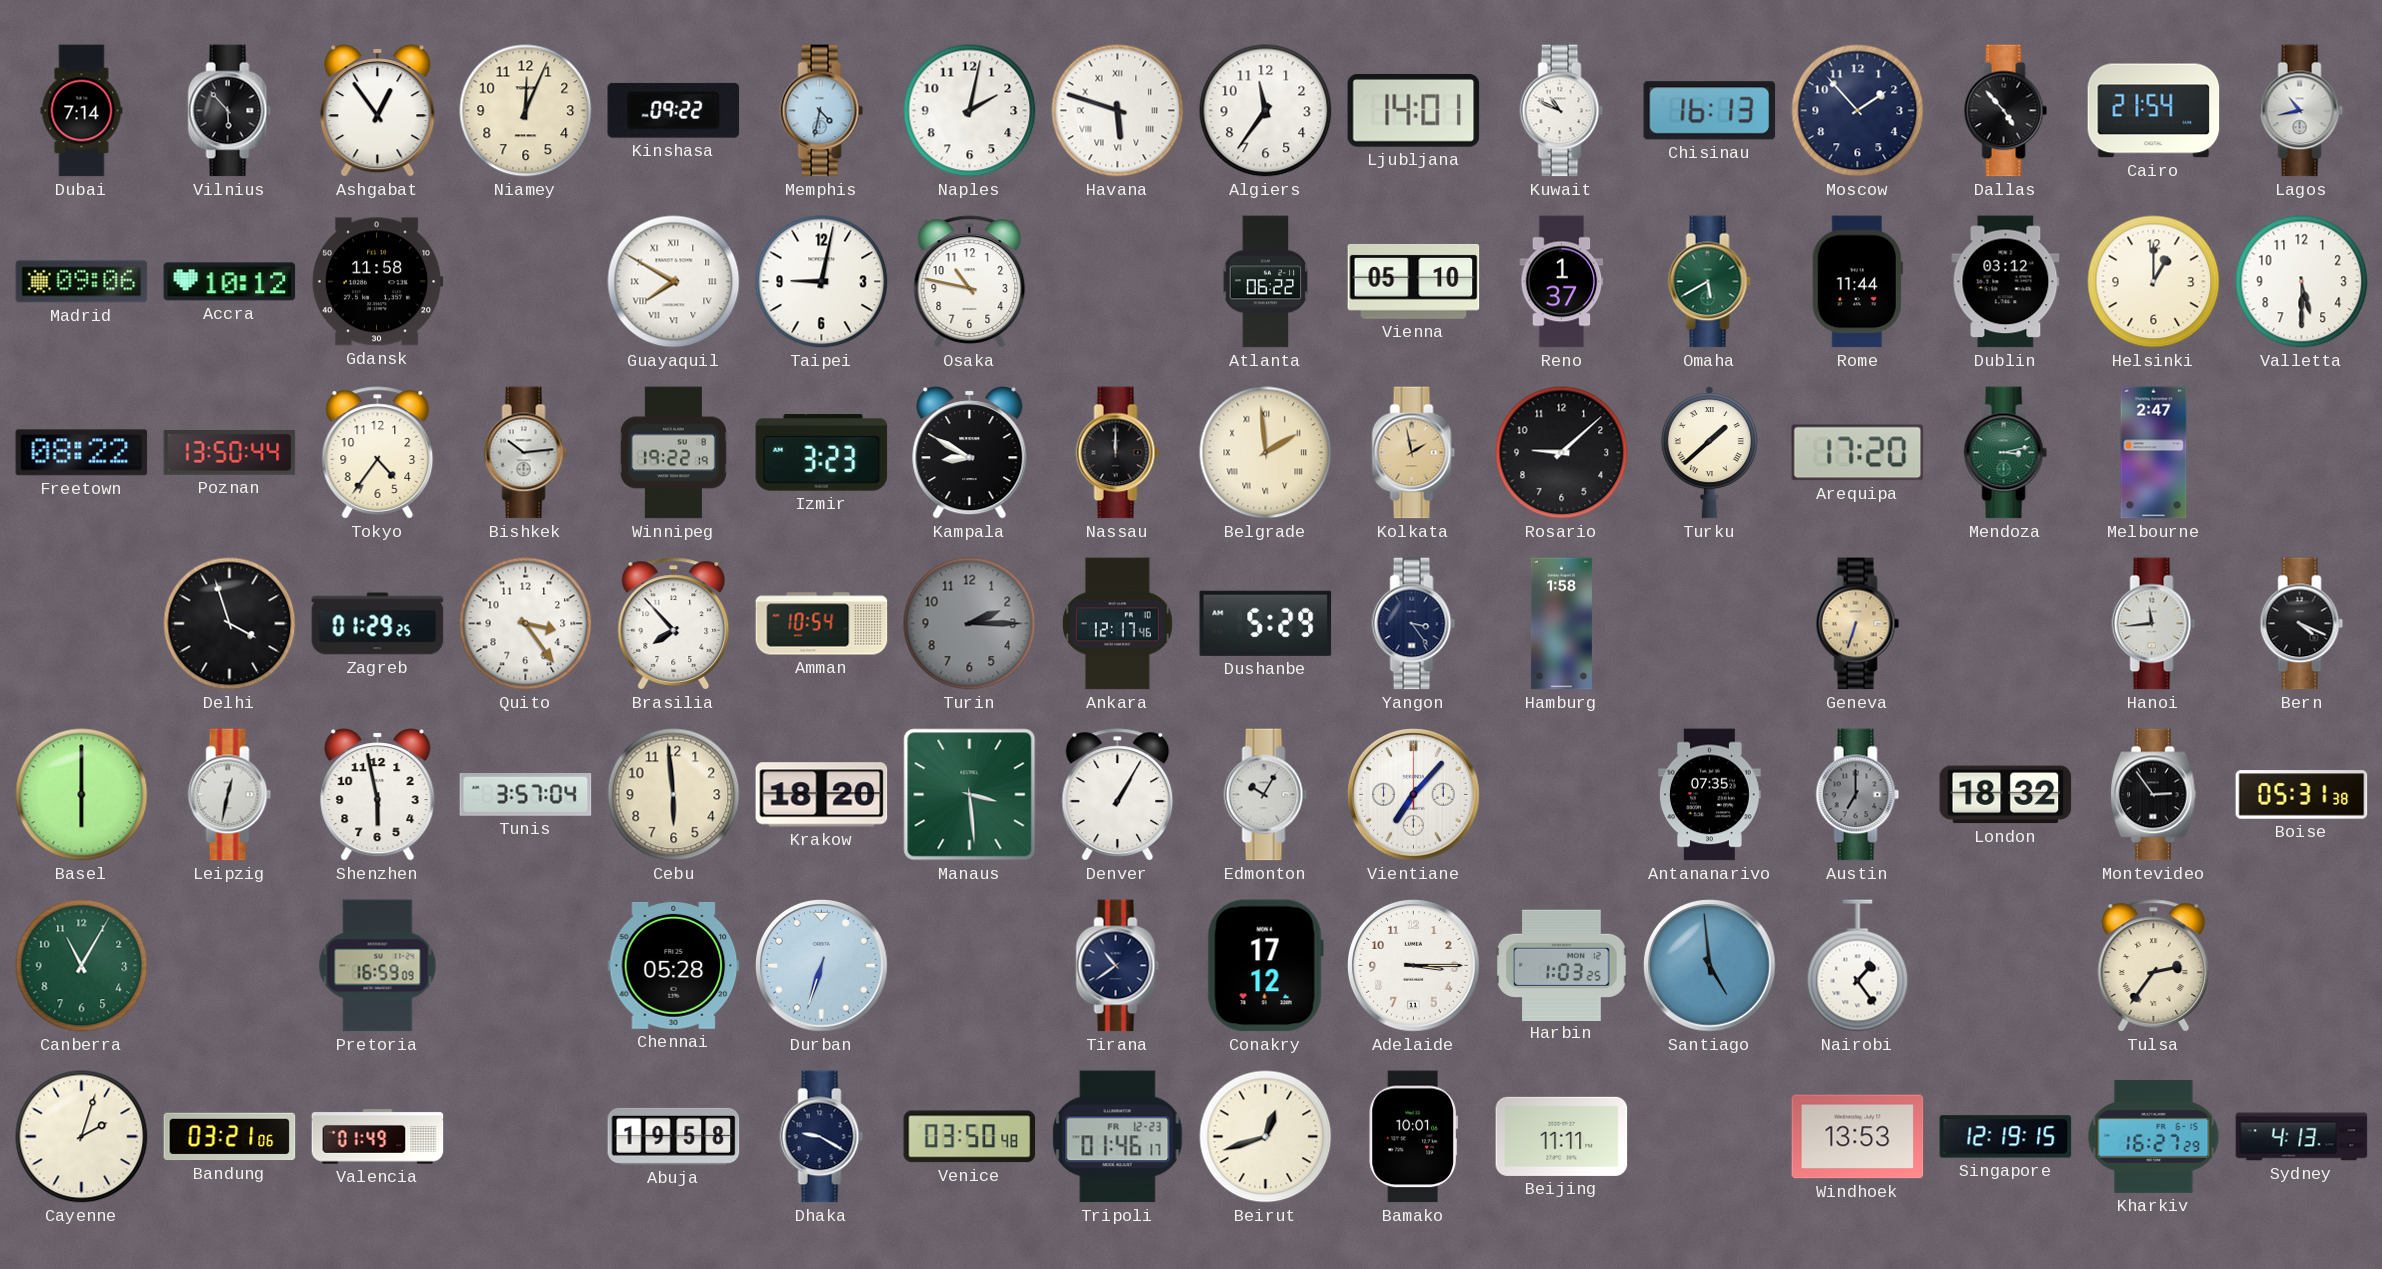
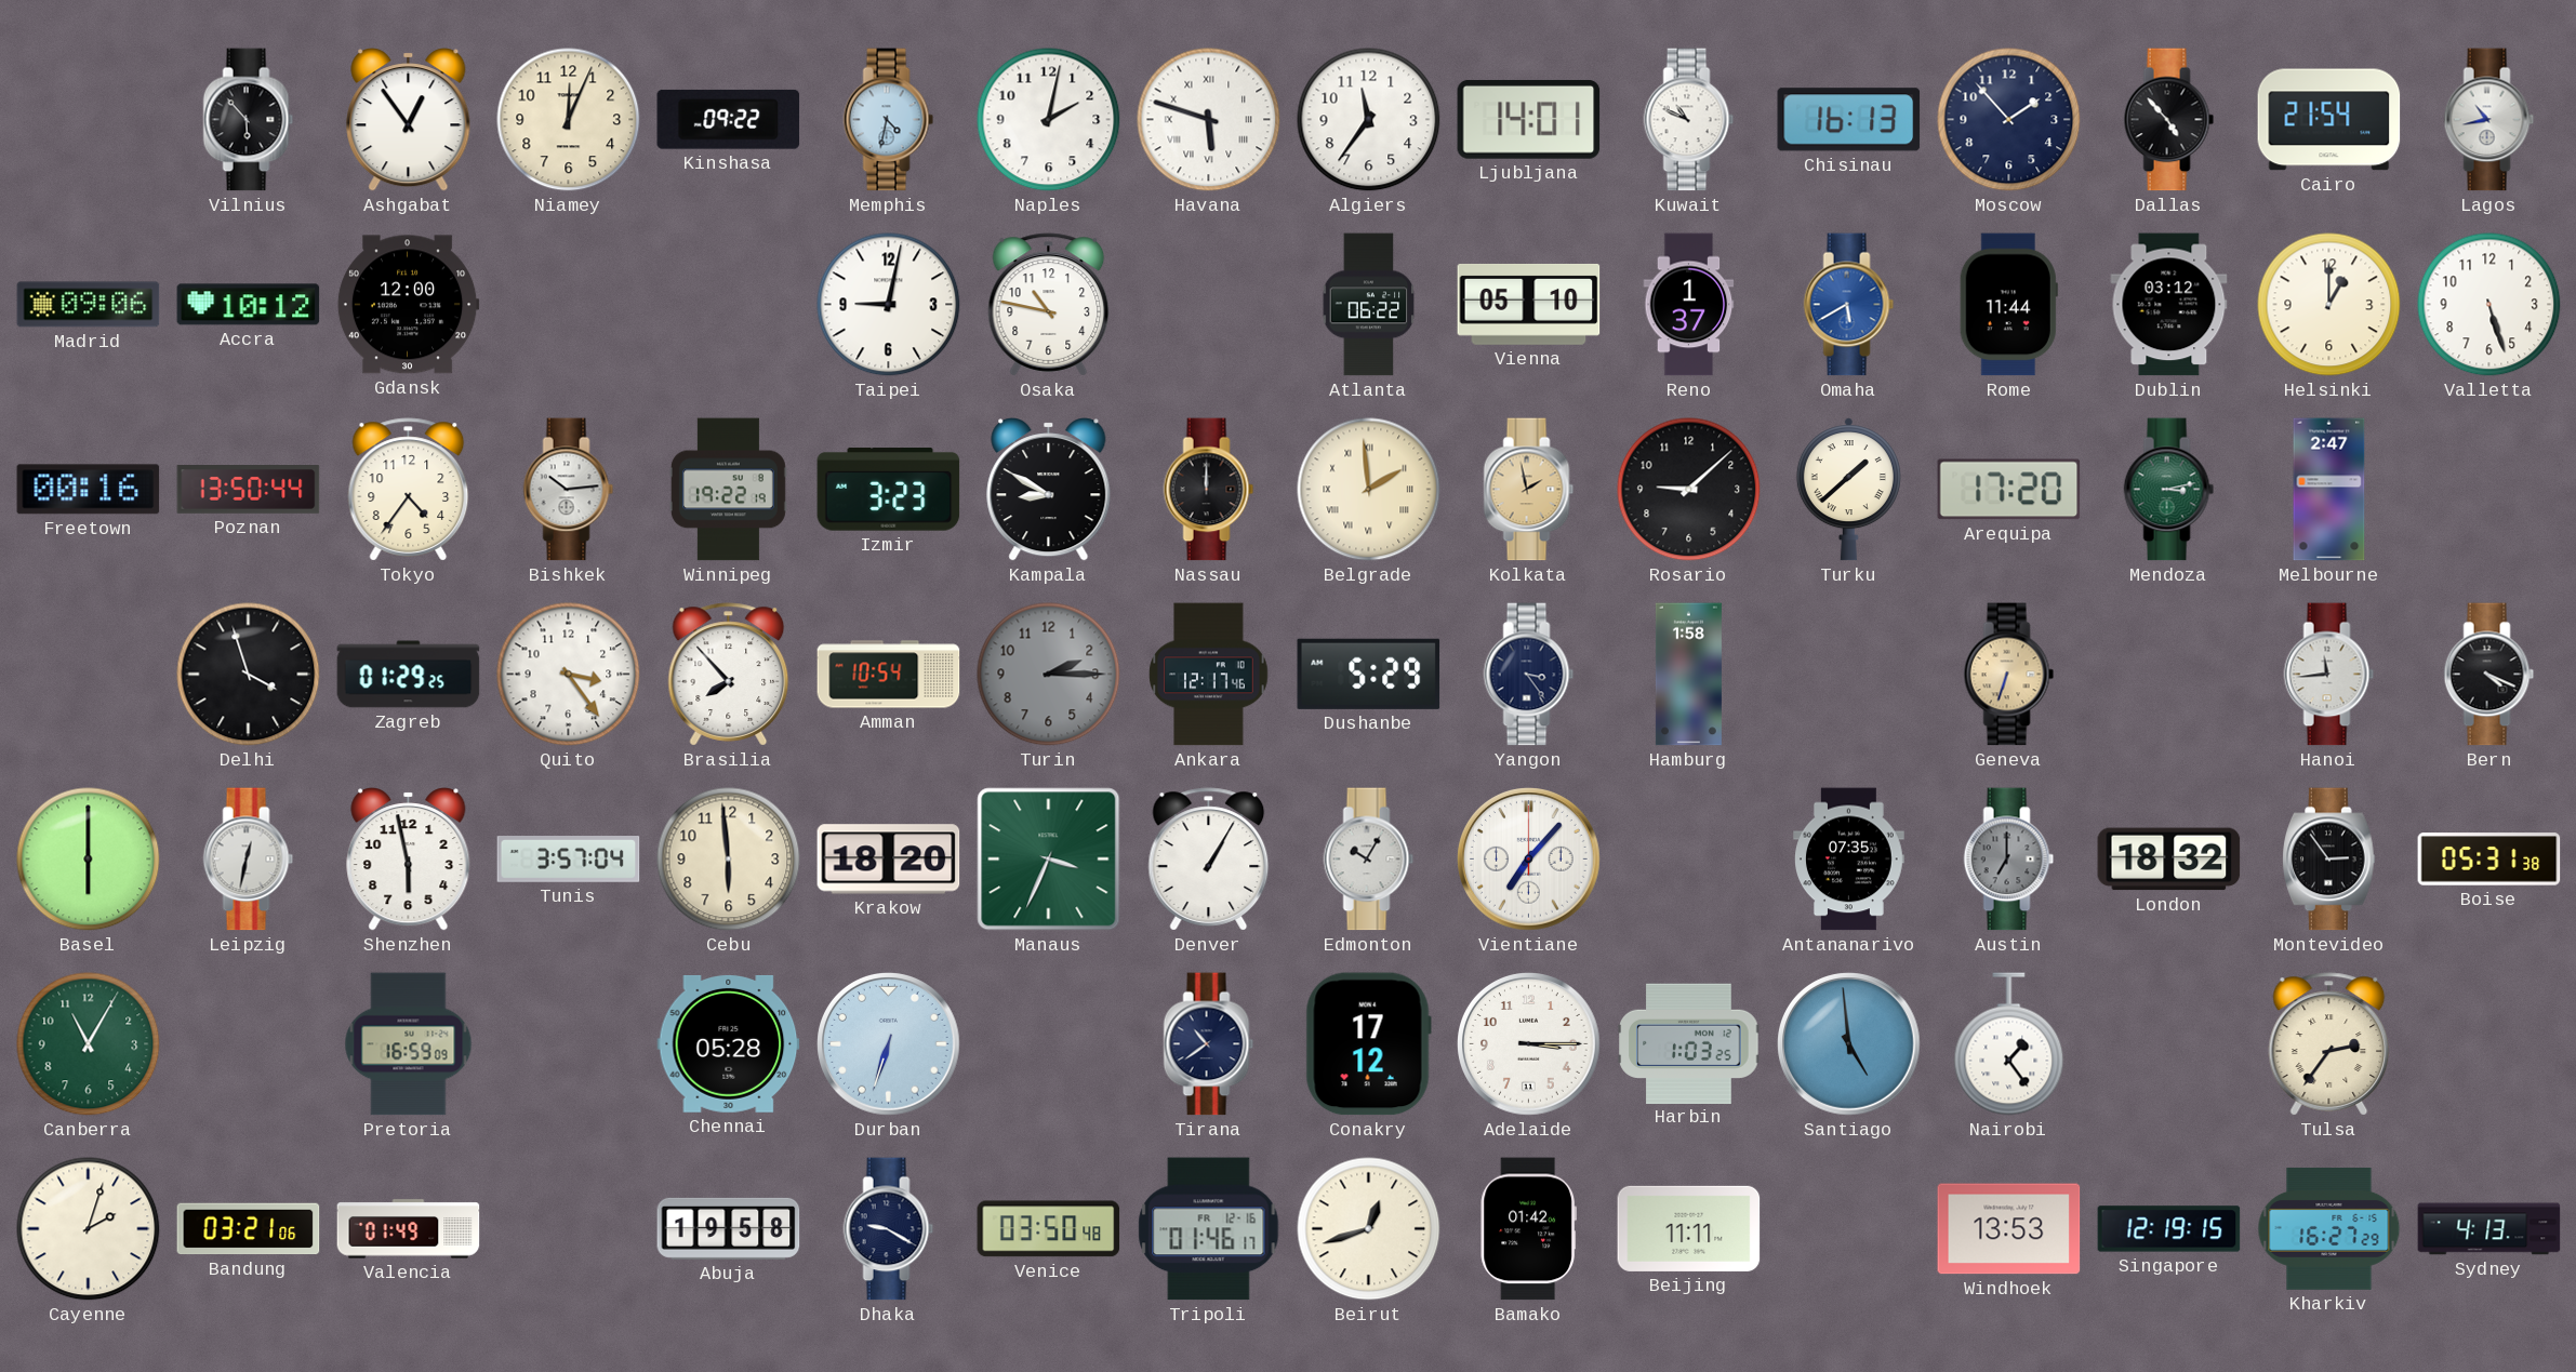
Dubai: 7:14 -> none
Gdansk: 11:58 -> 12:00
Guayaquil: 7:50 -> none
Omaha dial: green -> blue
Valletta: 5:30 -> 5:27
Freetown: 08:22 -> 00:16
Manaus: 3:29 -> 3:34
Tripoli date: FR 12-23 -> FR 12-16
Bamako: 10:01 -> 01:42
